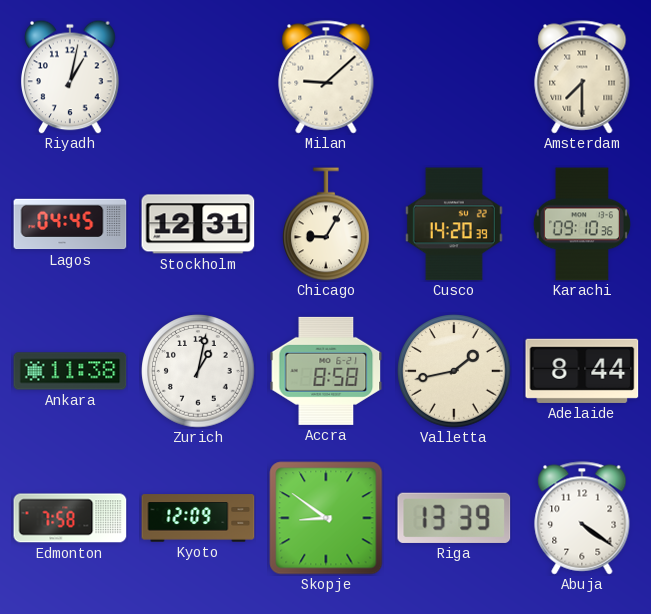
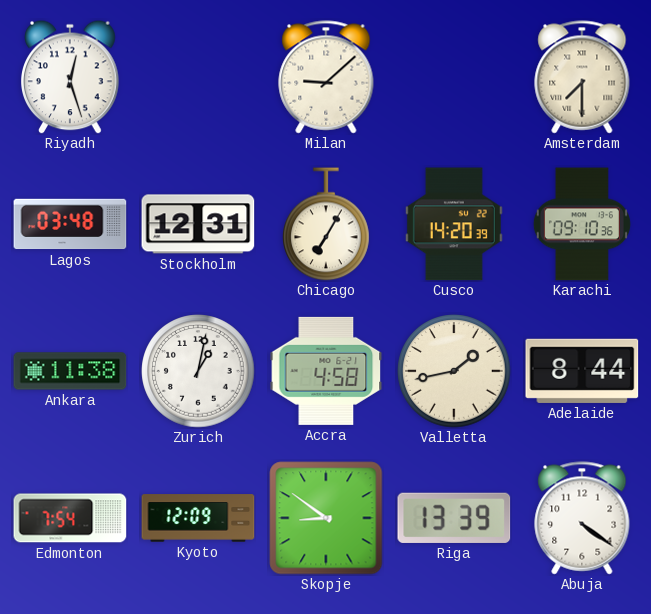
Riyadh: 1:02 -> 12:27
Lagos: 04:45 -> 03:48
Chicago: 9:05 -> 7:05
Accra: 8:58 -> 4:58
Edmonton: 7:58 -> 7:54
